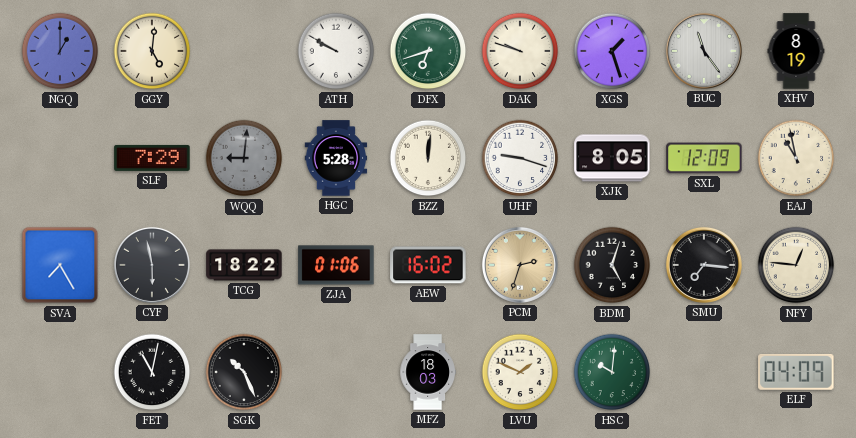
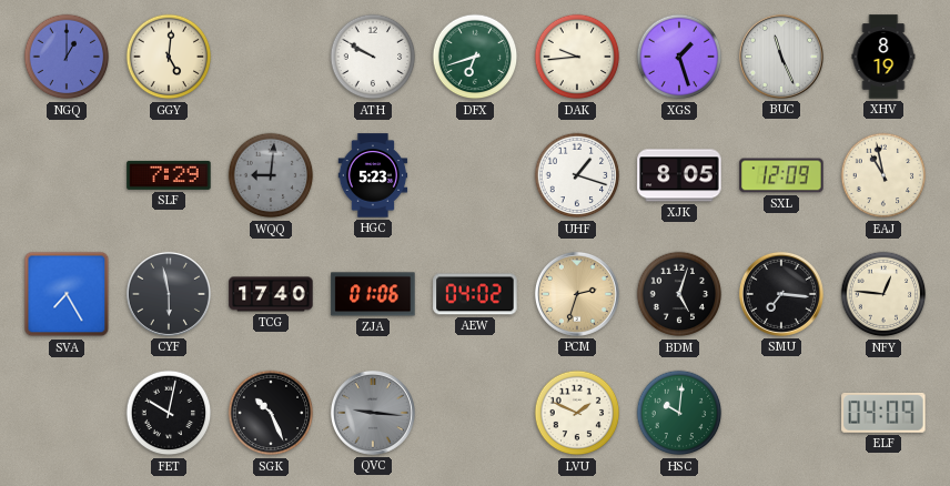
DAK: 9:48 -> 9:44
BUC: 11:24 -> 11:26
HGC: 5:28 -> 5:23
BZZ: 12:01 -> none
UHF: 9:18 -> 1:18
TCG: 18:22 -> 17:40
AEW: 16:02 -> 04:02
FET: 11:02 -> 10:02
QVC: none -> 9:16
MFZ: 18:03 -> none
